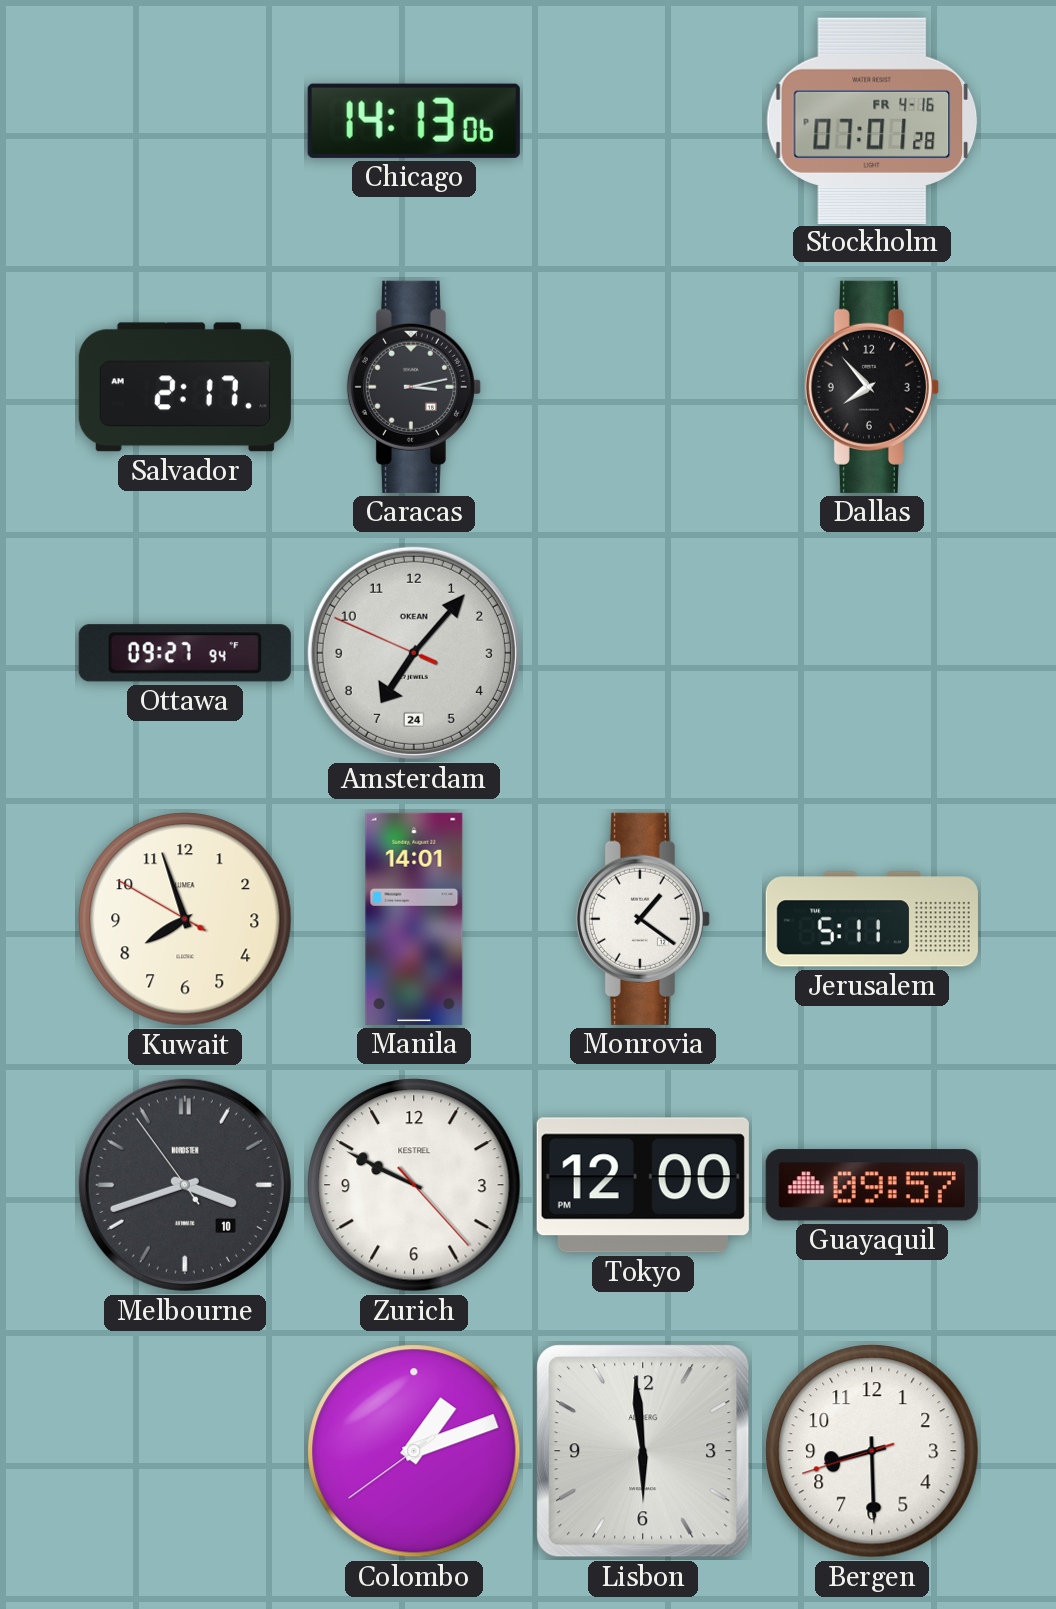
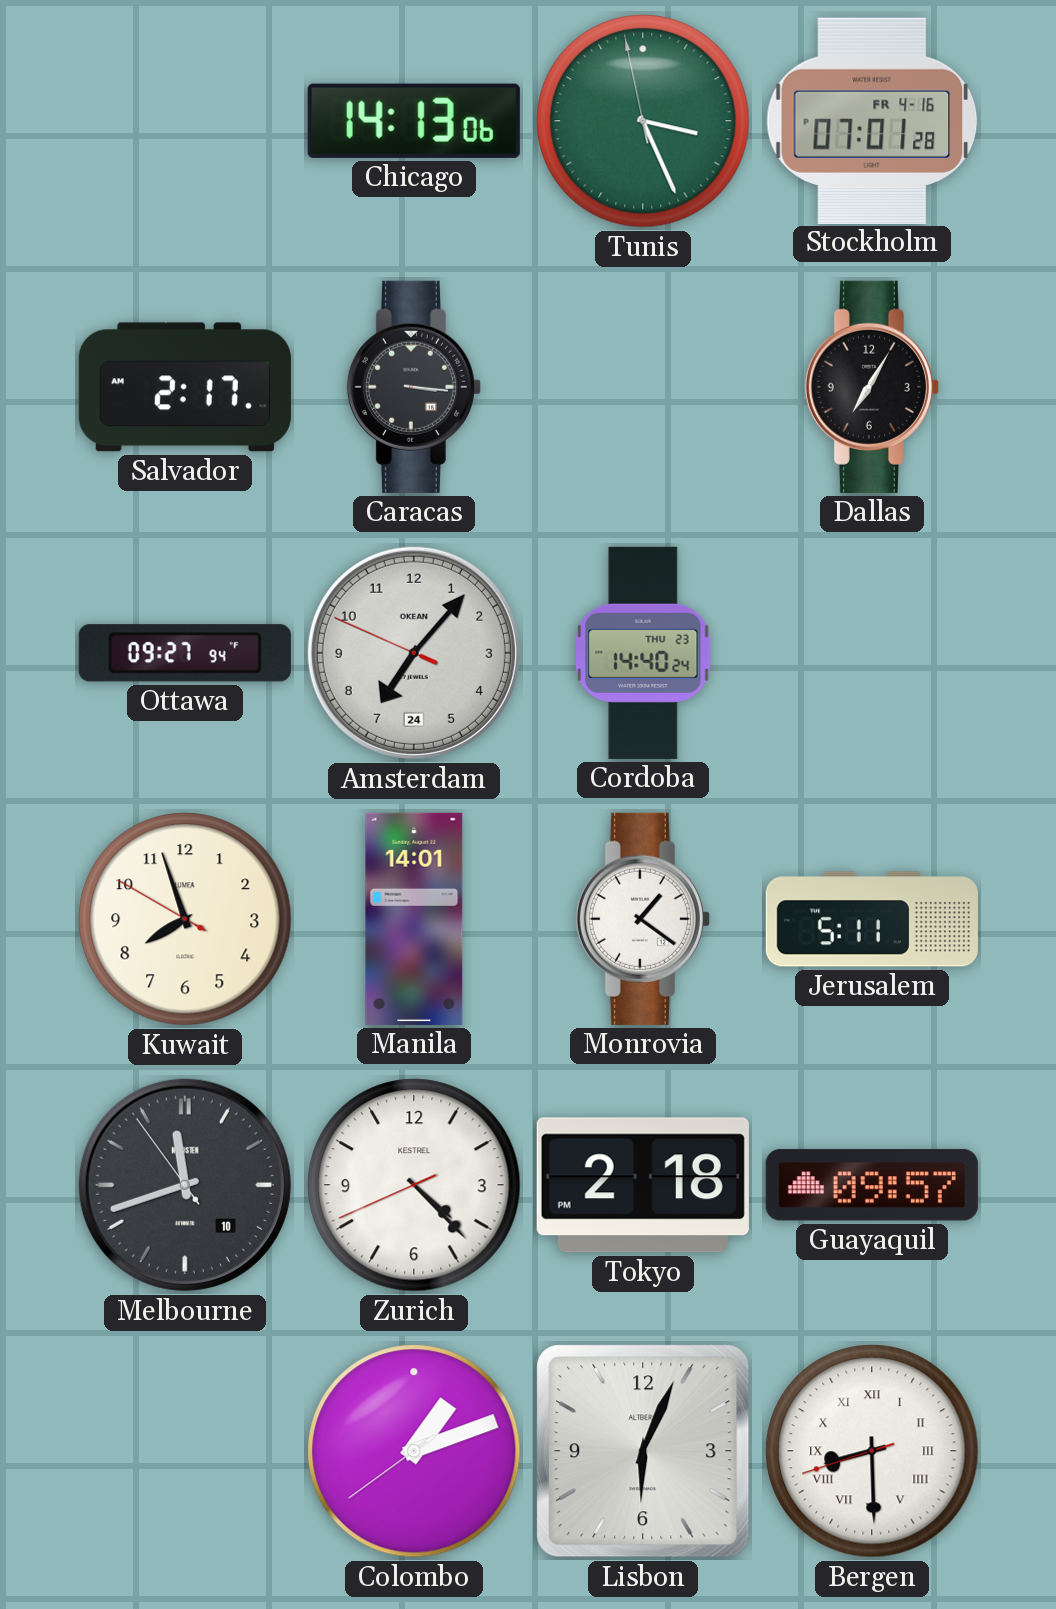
Tunis: none -> 3:25
Caracas: 3:13 -> 3:16
Dallas: 7:53 -> 7:05
Cordoba: none -> 14:40
Melbourne: 3:41 -> 11:41
Zurich: 9:49 -> 4:22
Tokyo: 12:00 -> 2:18
Lisbon: 5:59 -> 6:04
Bergen numerals: Arabic -> Roman
